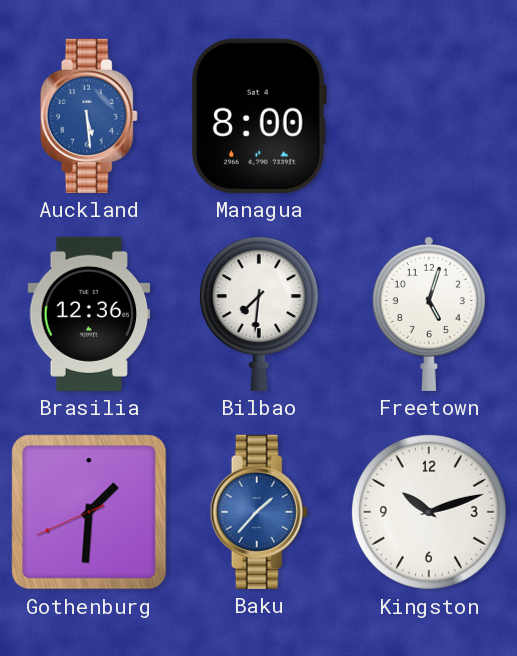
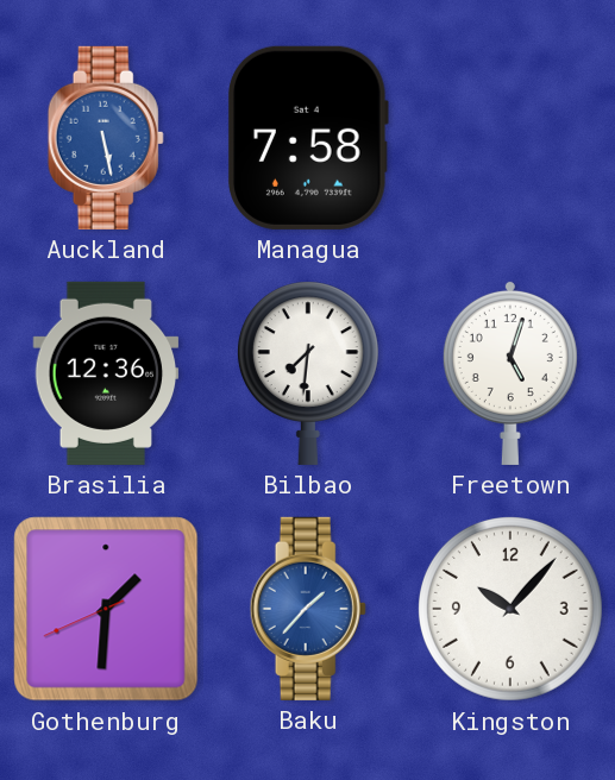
Auckland: 5:29 -> 5:28
Managua: 8:00 -> 7:58
Kingston: 10:12 -> 10:07
